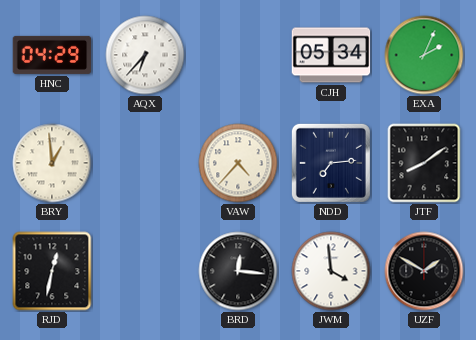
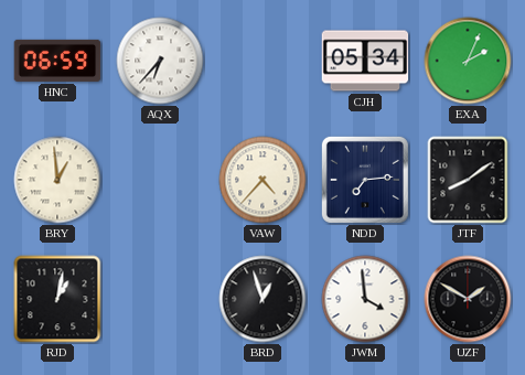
HNC: 04:29 -> 06:59
RJD: 12:32 -> 1:02
BRD: 12:16 -> 12:57
